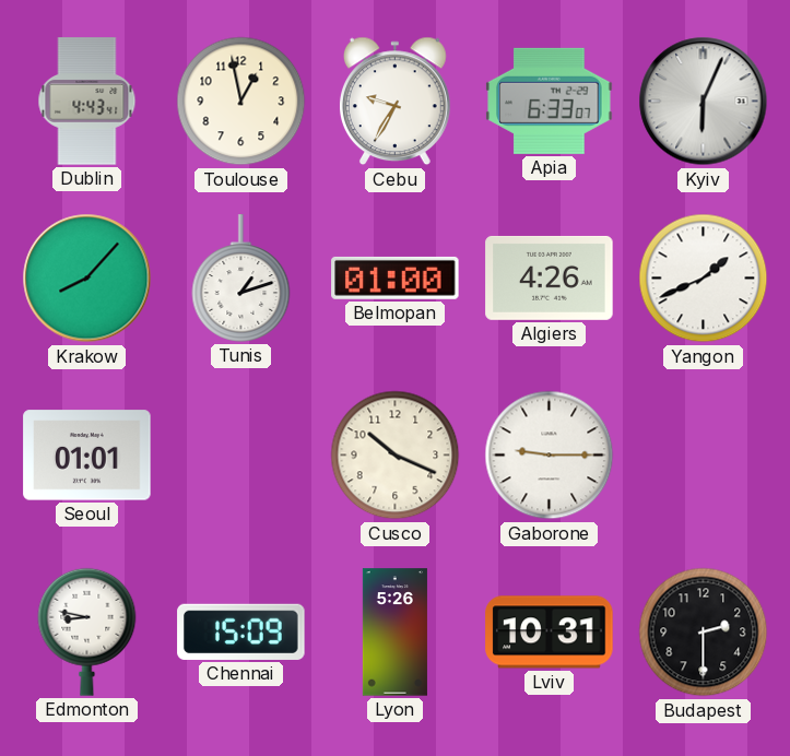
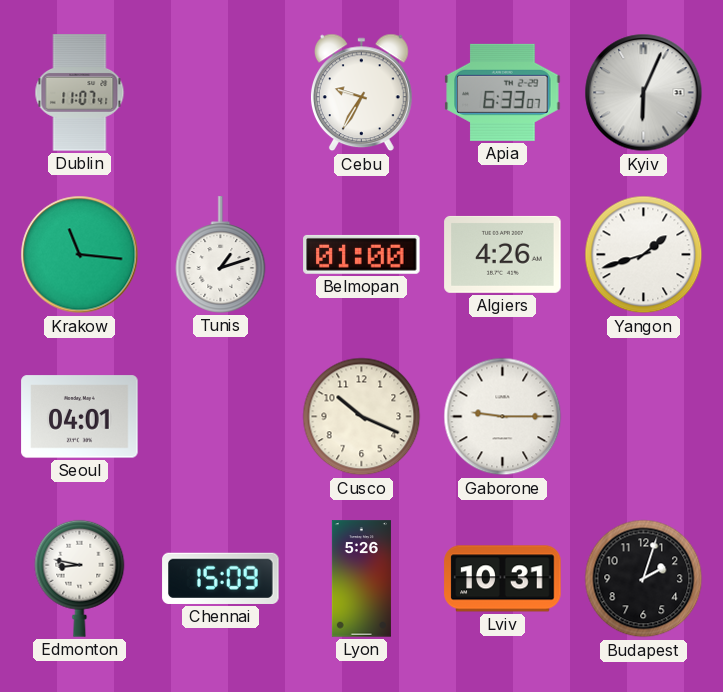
Dublin: 4:43 -> 11:07
Toulouse: 12:58 -> none
Krakow: 8:07 -> 11:16
Yangon: 1:41 -> 1:42
Seoul: 01:01 -> 04:01
Budapest: 2:30 -> 2:03
